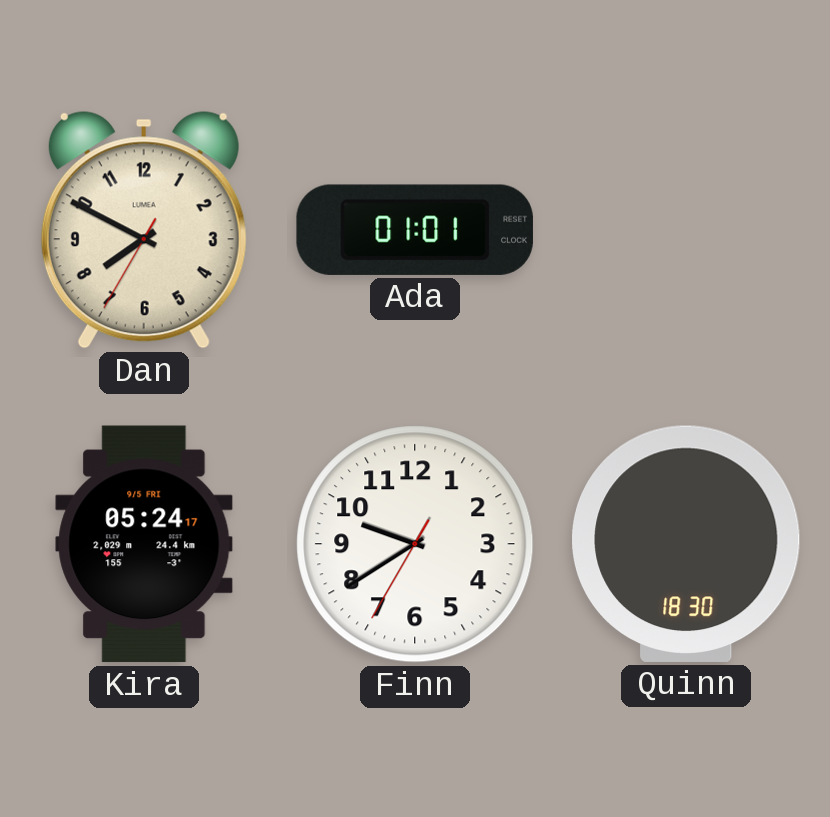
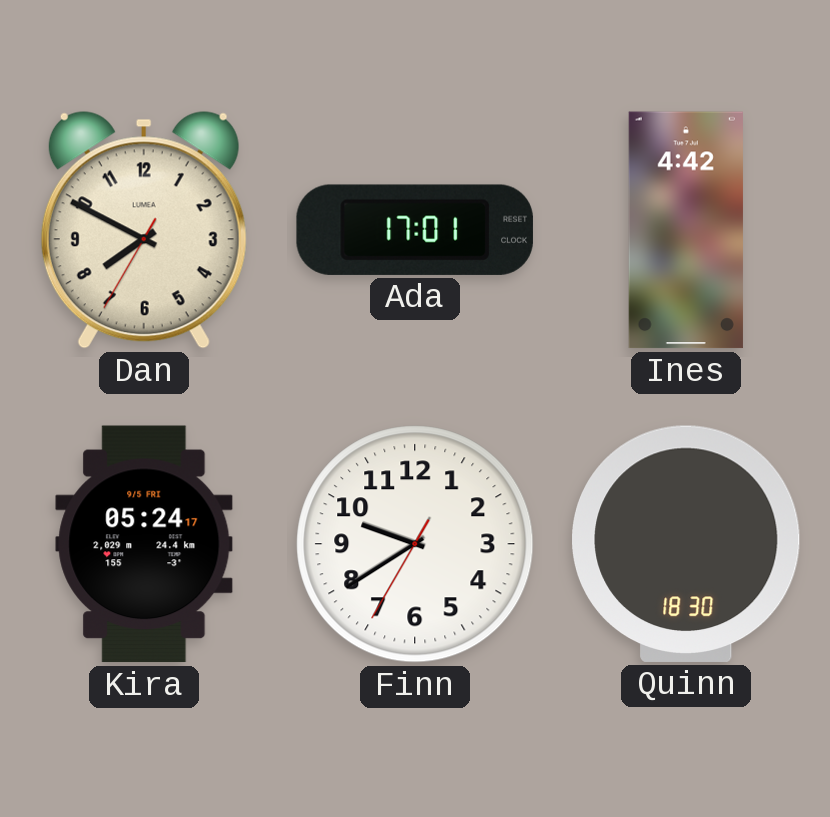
Ada: 01:01 -> 17:01
Ines: none -> 4:42
